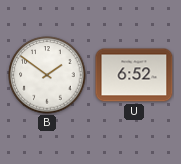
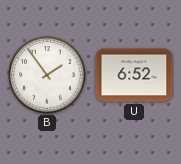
B: 1:51 -> 1:54
